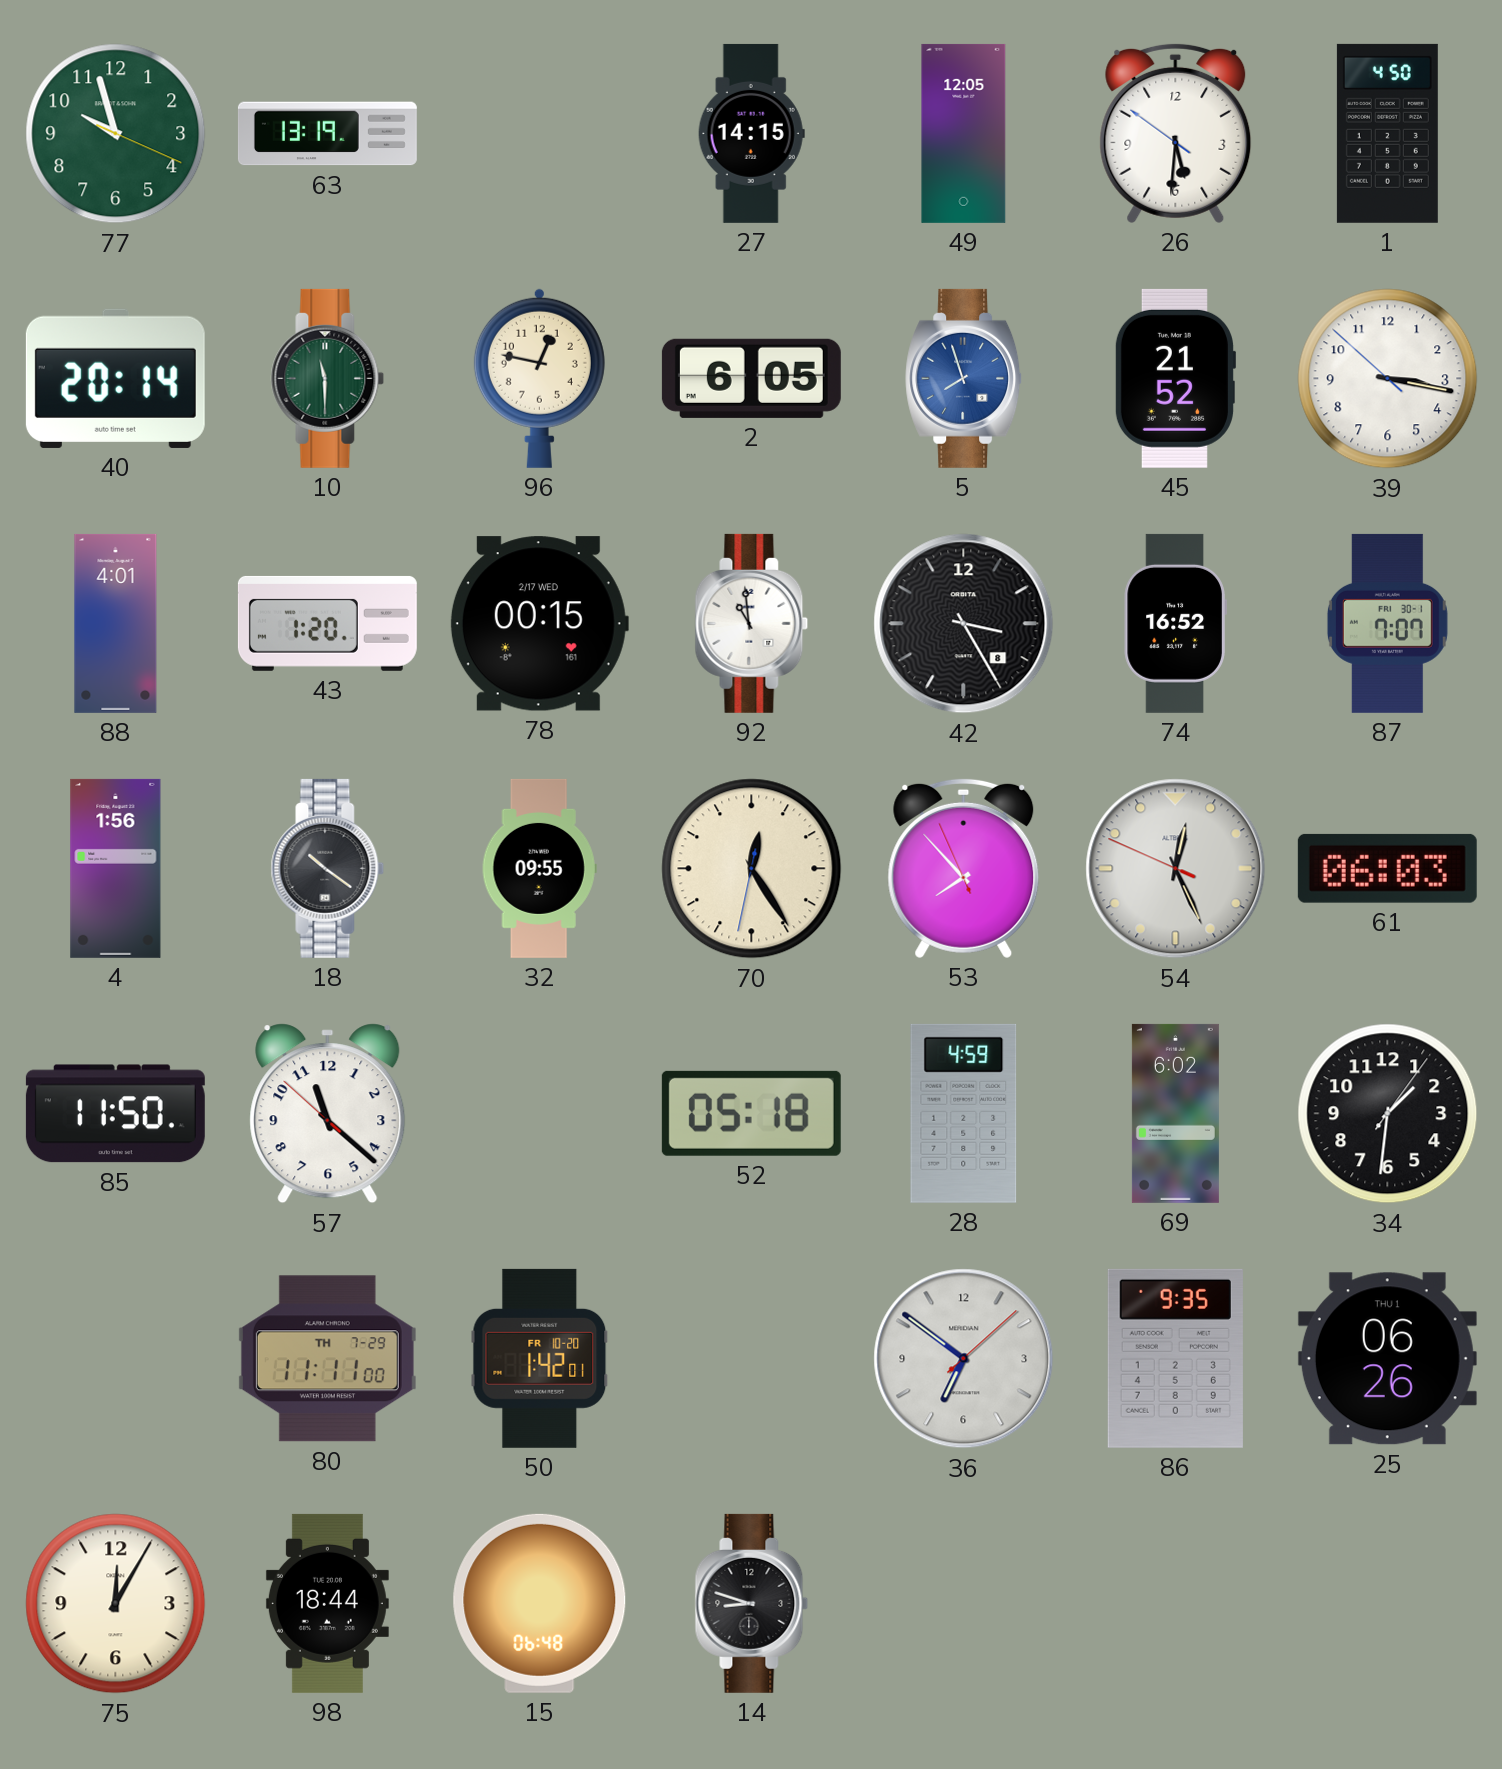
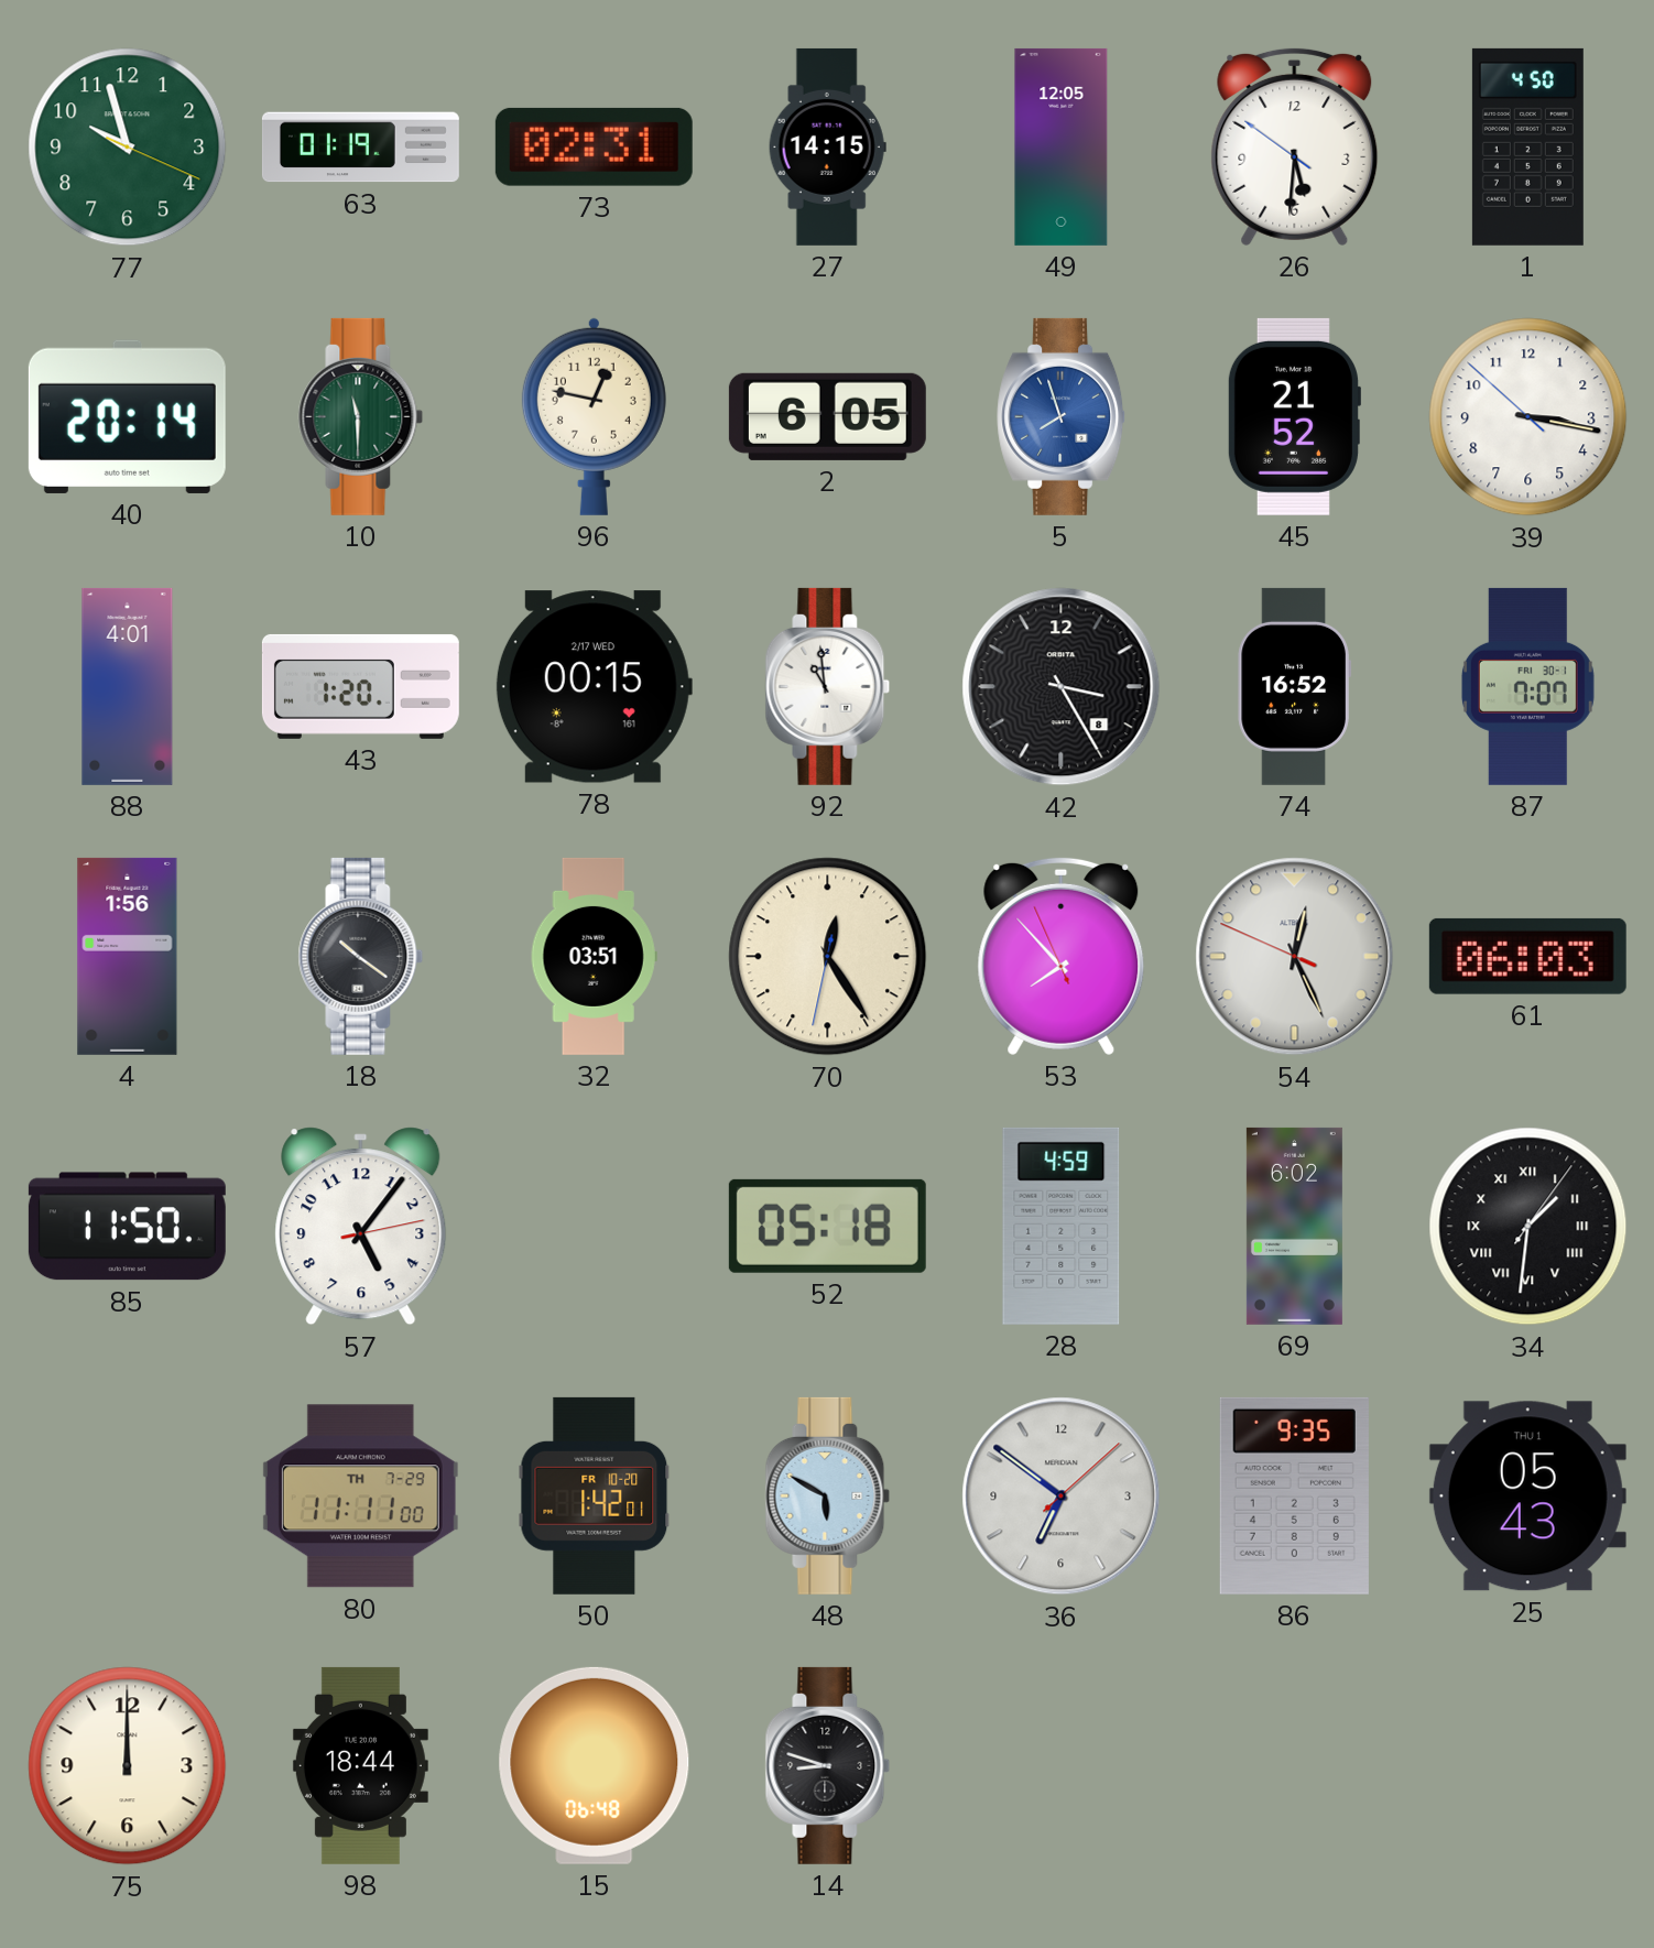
63: 13:19 -> 01:19
73: none -> 02:31
32: 09:55 -> 03:51
57: 11:21 -> 5:06
34 numerals: Arabic -> Roman
48: none -> 5:50
25: 06:26 -> 05:43
75: 12:05 -> 12:00
